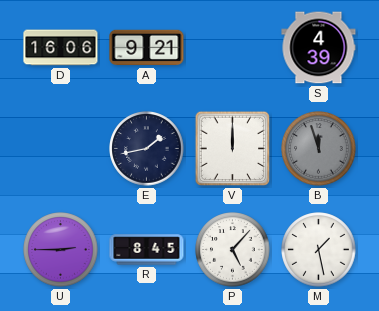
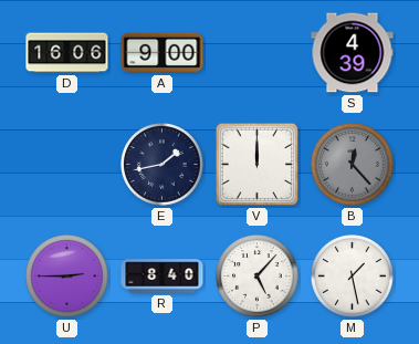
A: 9:21 -> 9:00
B: 11:57 -> 12:23
R: 8:45 -> 8:40
